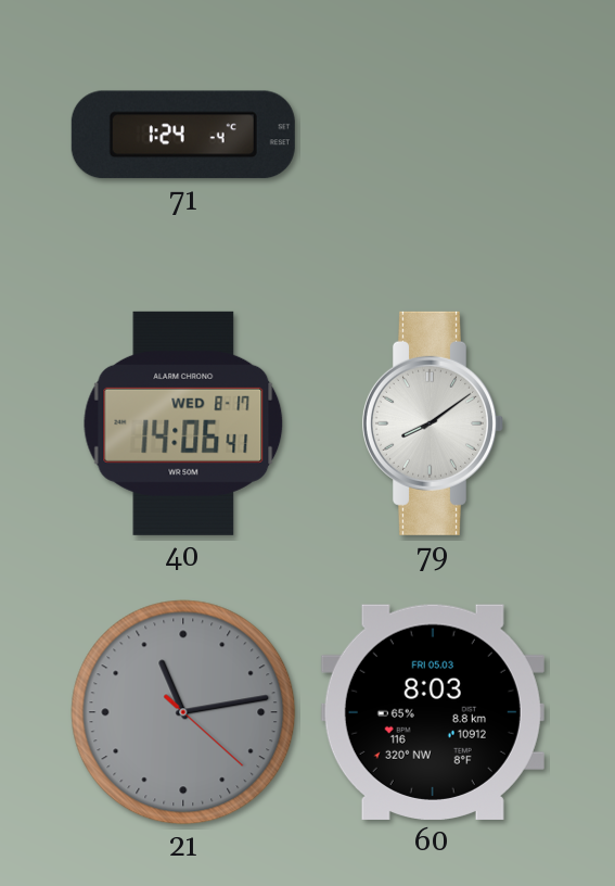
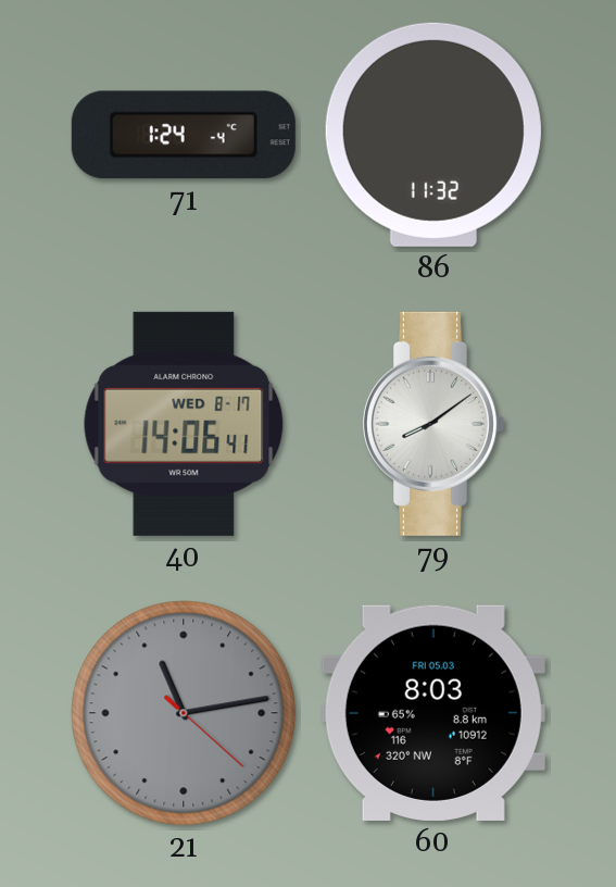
86: none -> 11:32
